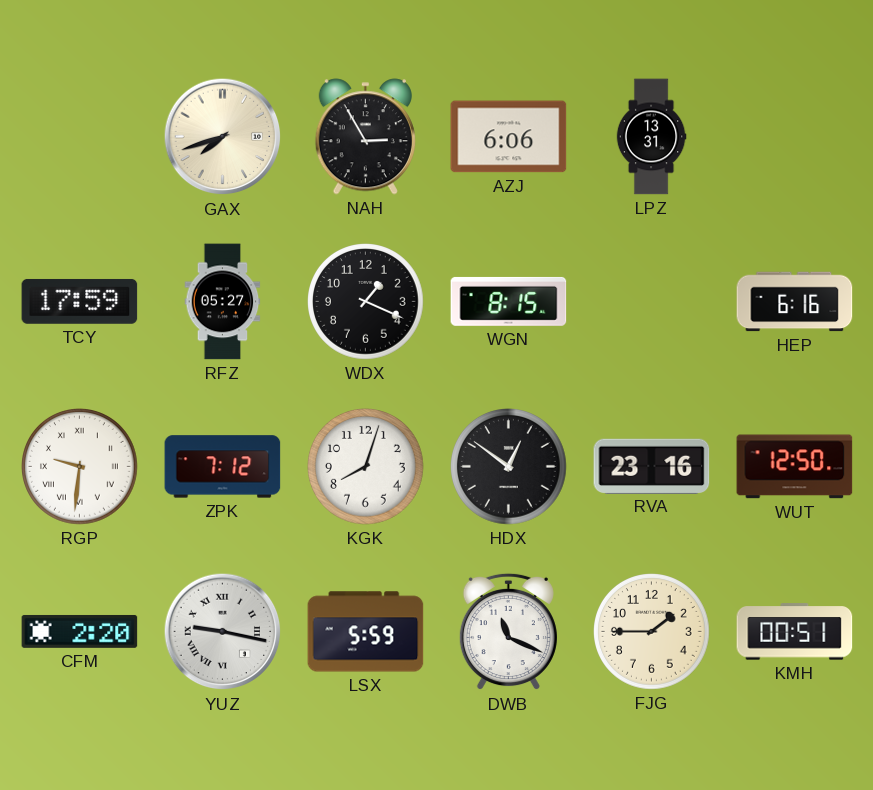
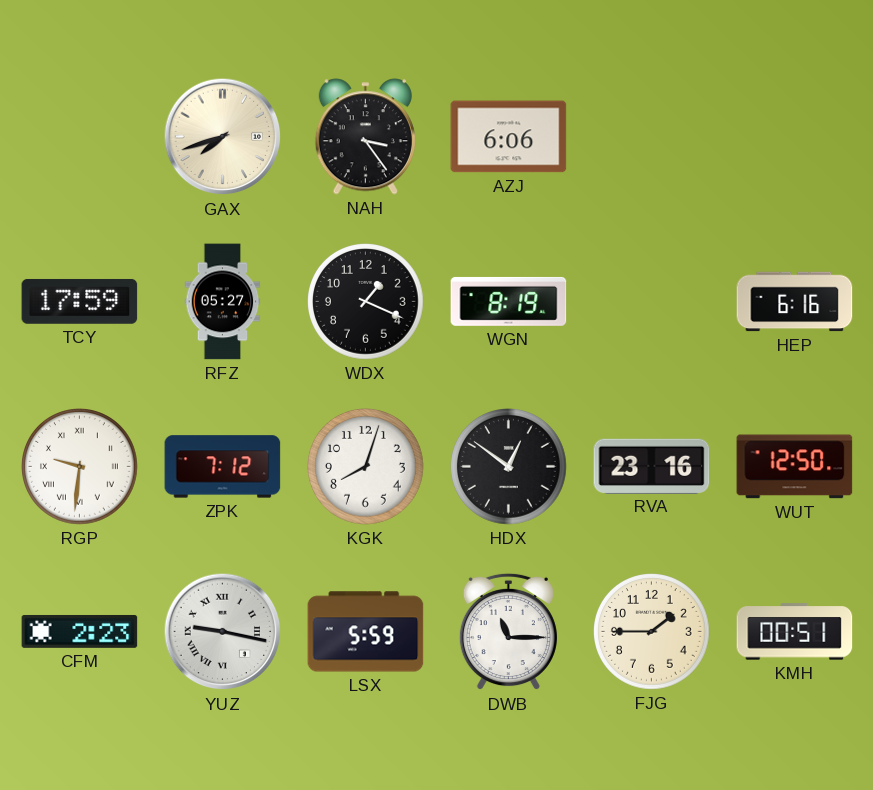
NAH: 2:55 -> 3:24
LPZ: 13:31 -> none
WGN: 8:15 -> 8:19
CFM: 2:20 -> 2:23
DWB: 11:19 -> 11:15
